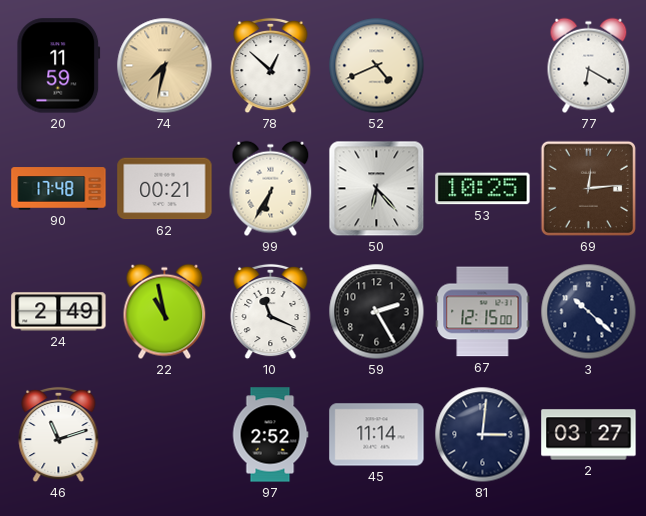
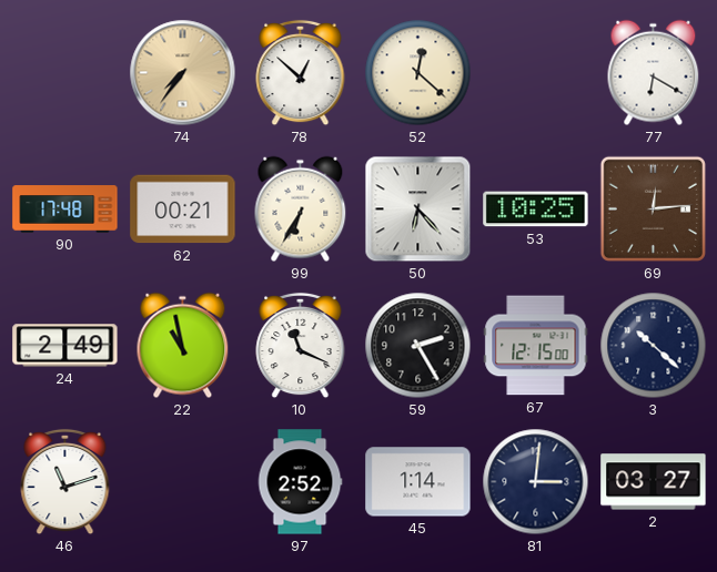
20: 11:59 -> none
74: 7:32 -> 7:36
52: 4:41 -> 12:22
45: 11:14 -> 1:14
